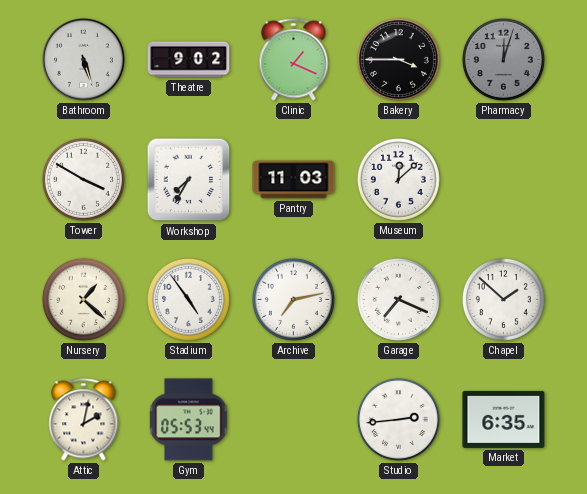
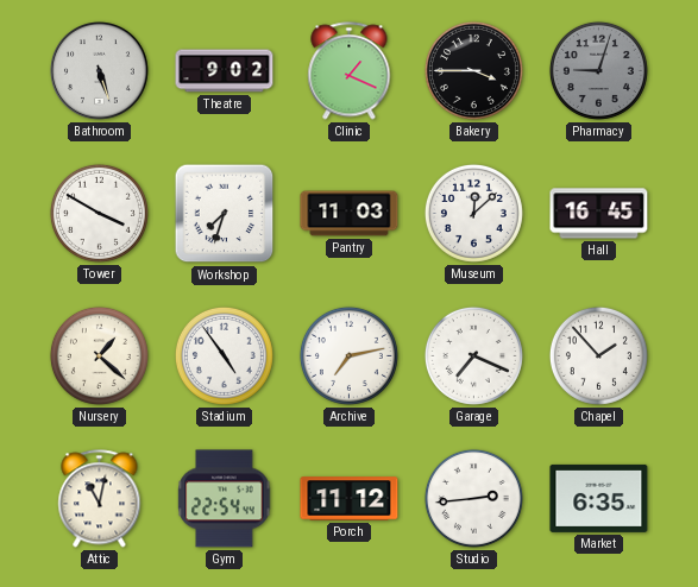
Pharmacy: 12:03 -> 9:03
Workshop: 7:35 -> 7:33
Hall: none -> 16:45
Chapel: 1:52 -> 1:53
Attic: 2:02 -> 11:02
Gym: 05:53 -> 22:54
Porch: none -> 11:12
